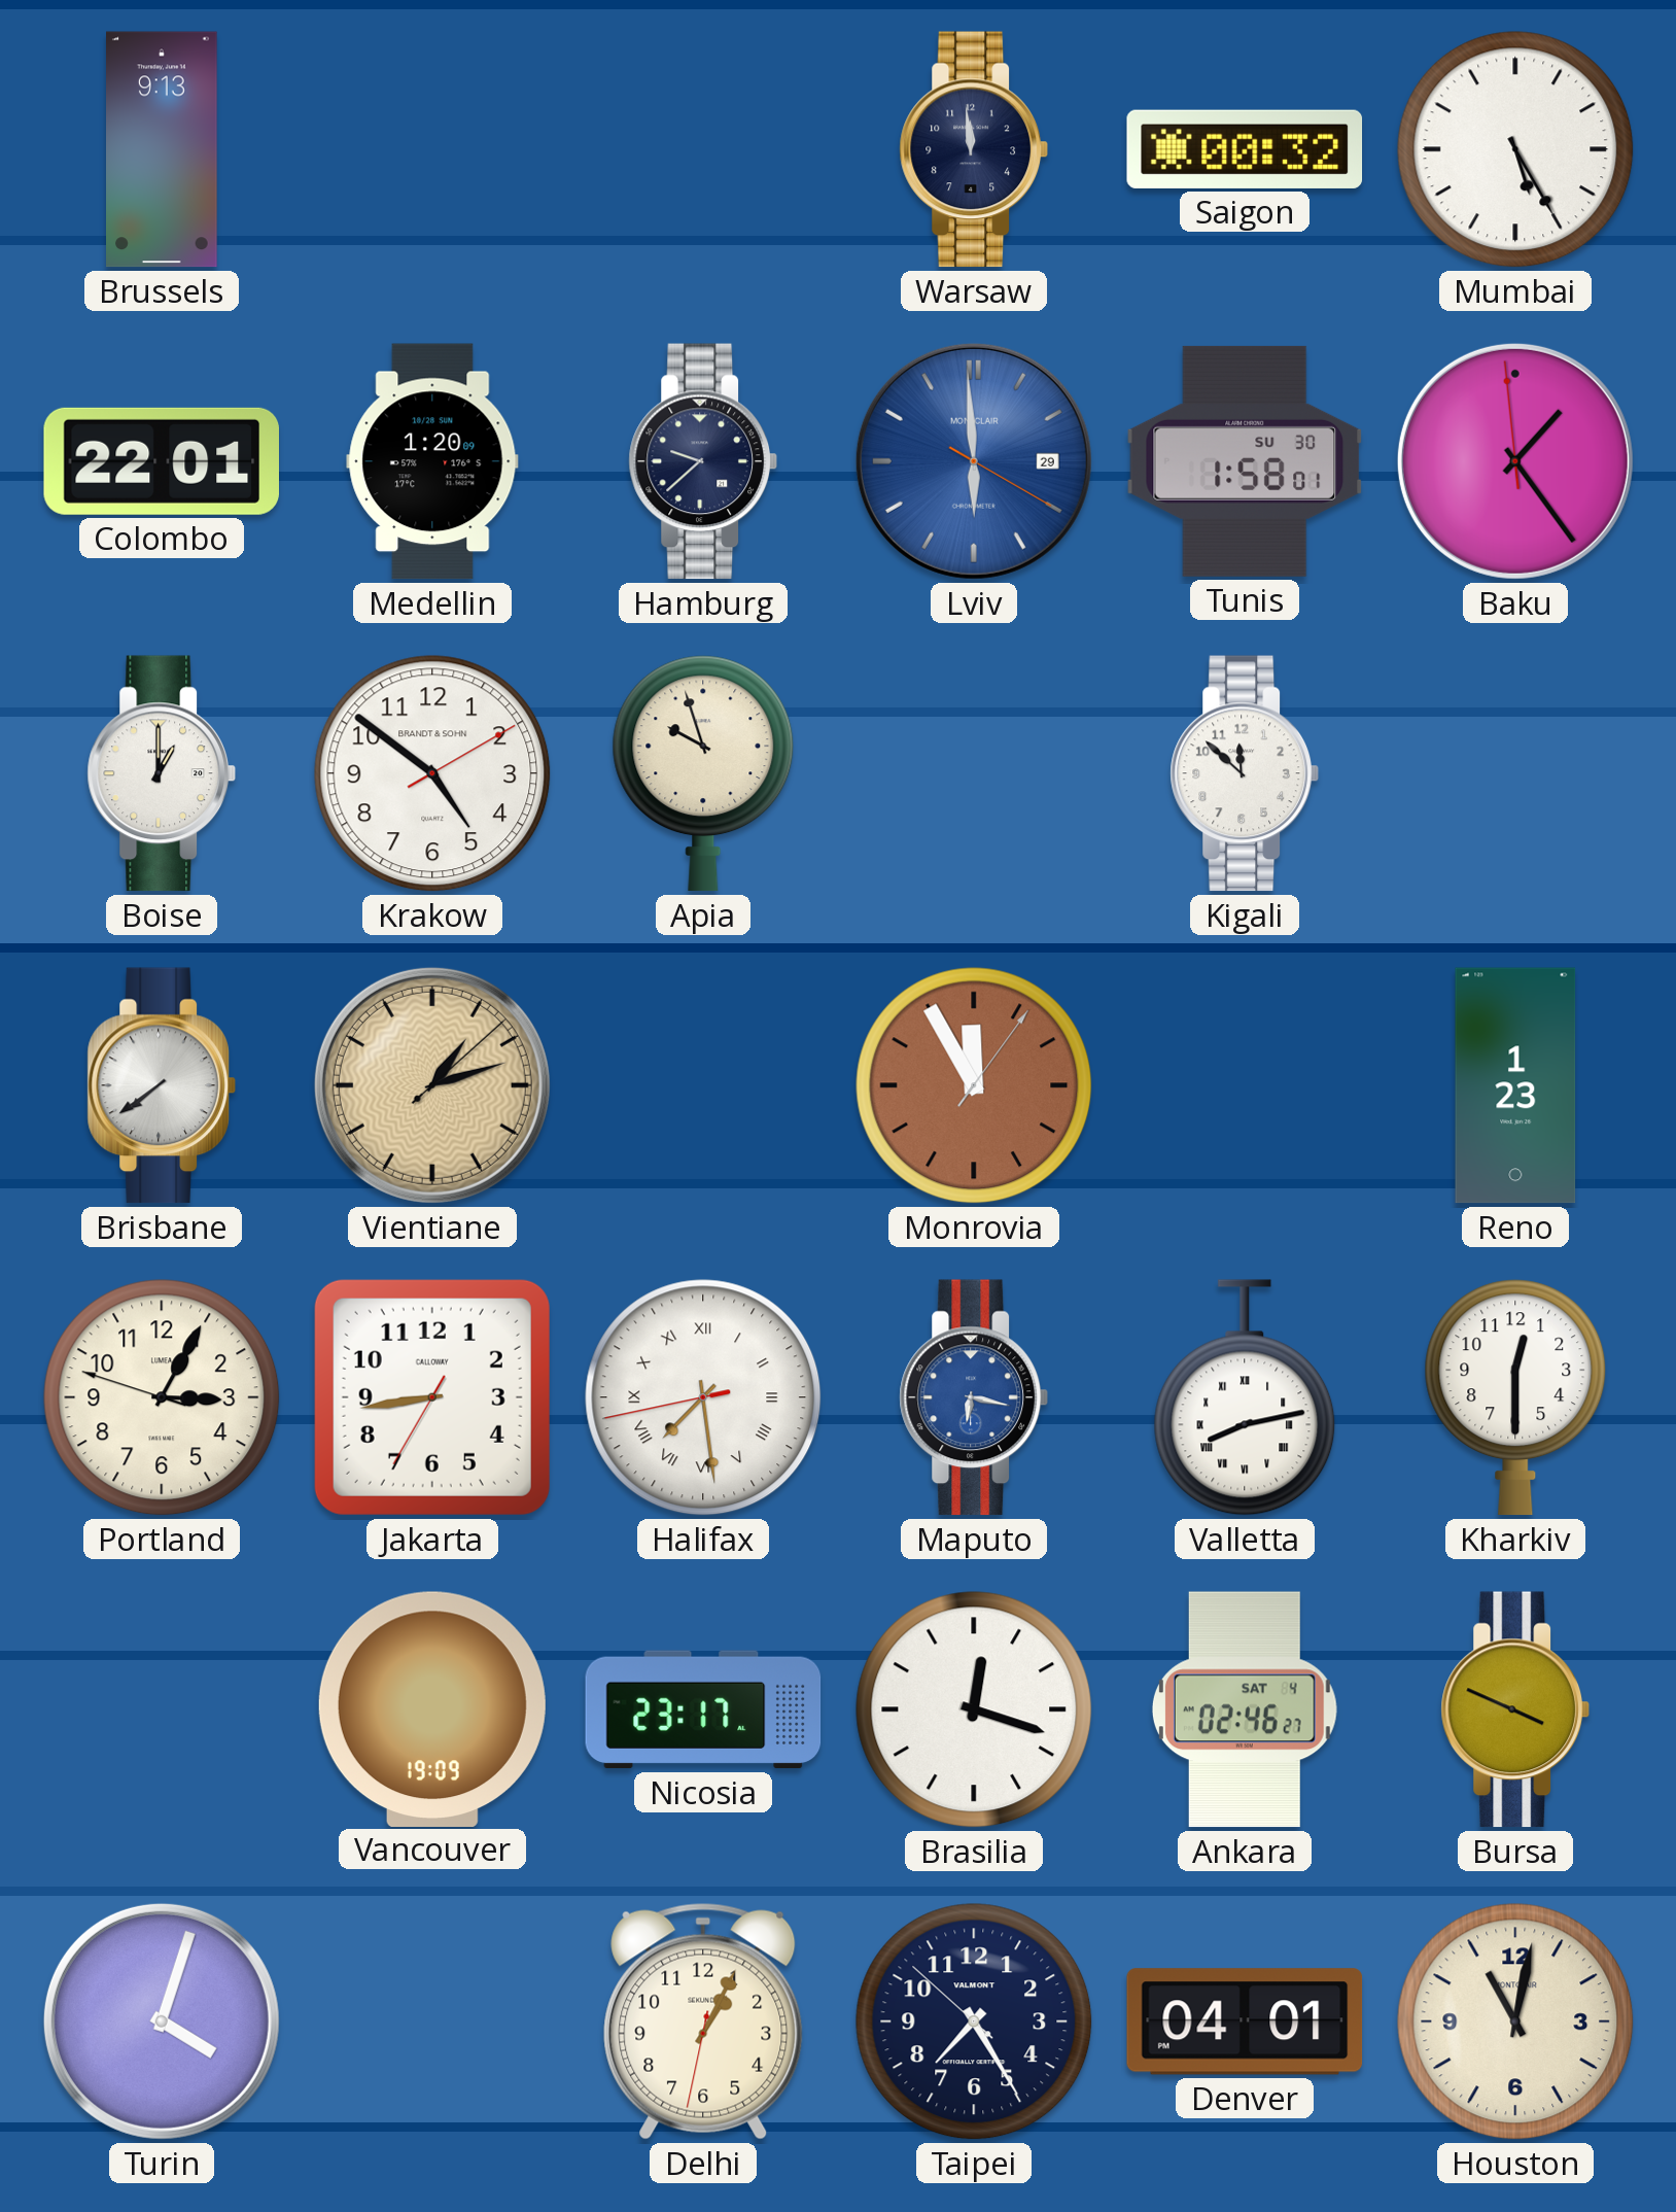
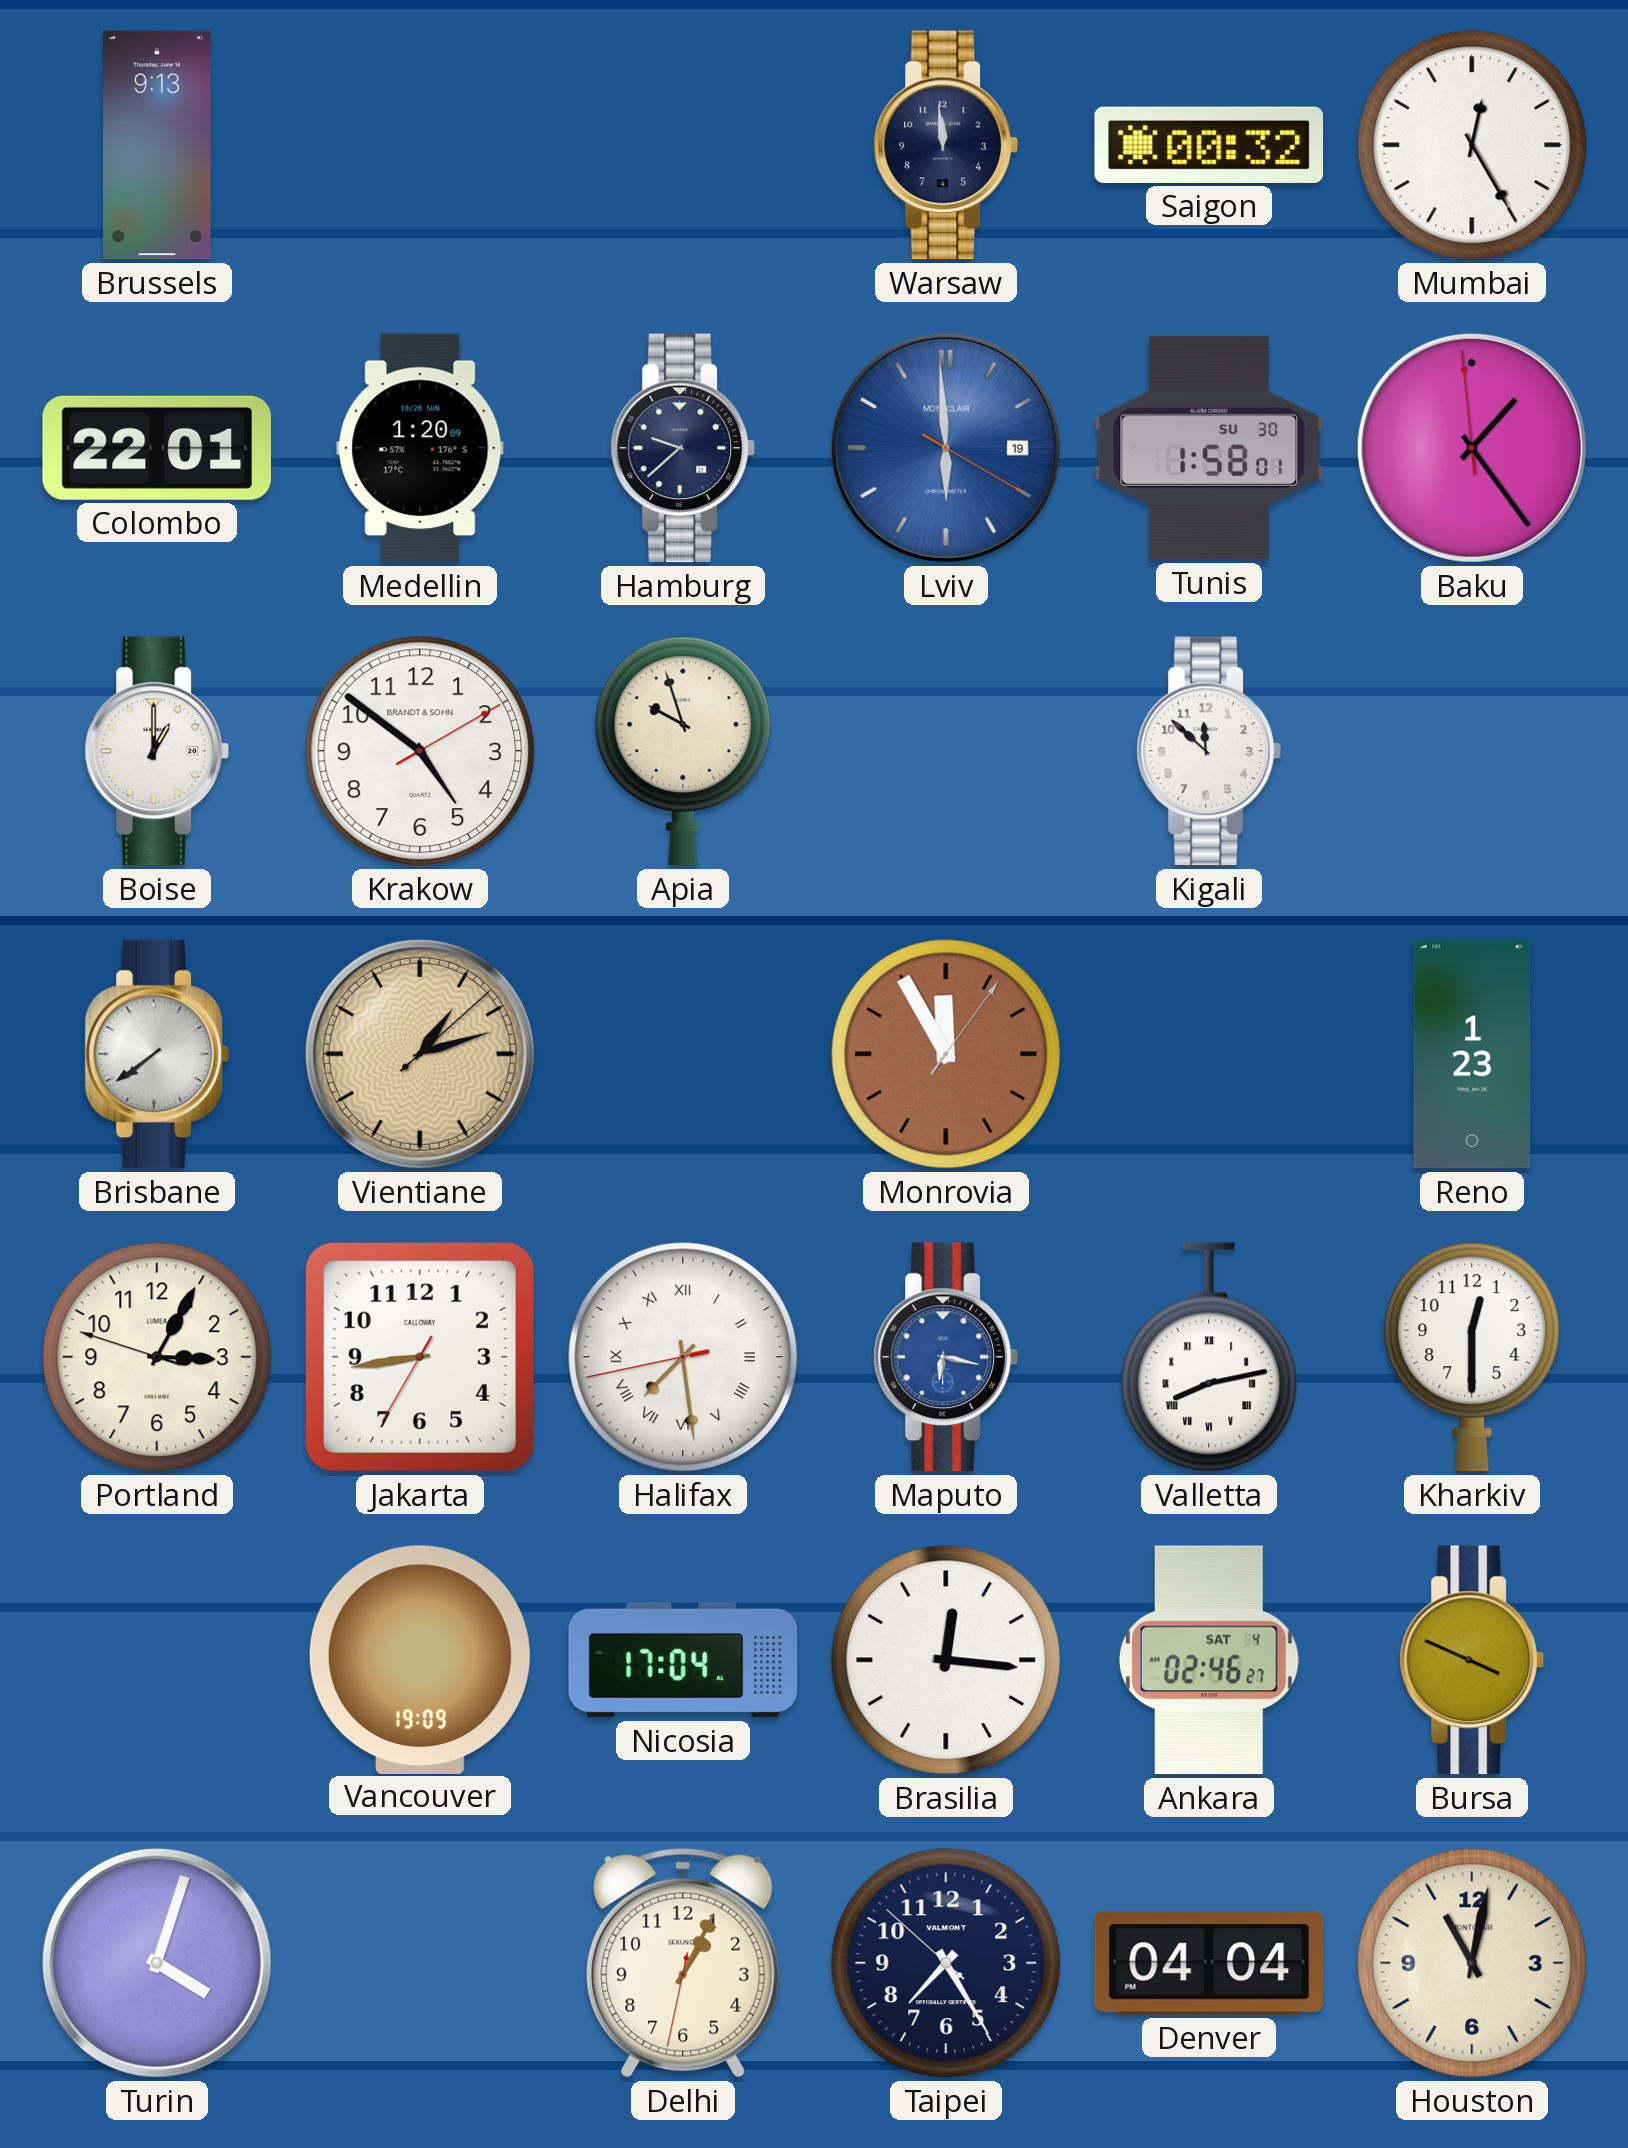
Mumbai: 5:25 -> 12:25
Lviv date: 29 -> 19
Nicosia: 23:17 -> 17:04
Brasilia: 12:18 -> 12:16
Denver: 04:01 -> 04:04
